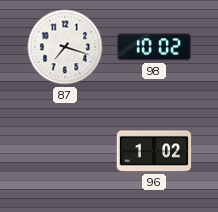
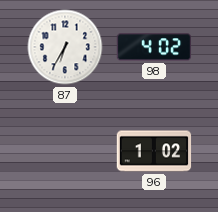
87: 7:18 -> 6:35
98: 10:02 -> 4:02
